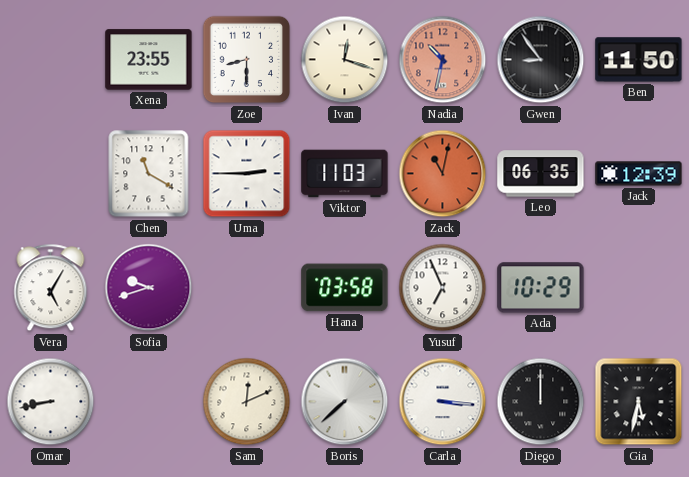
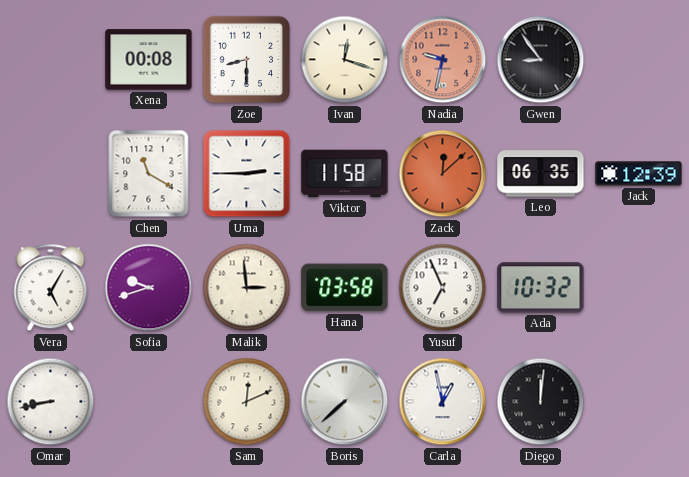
Xena: 23:55 -> 00:08
Nadia: 10:32 -> 9:32
Ben: 11:50 -> none
Viktor: 11:03 -> 11:58
Zack: 11:02 -> 12:08
Malik: none -> 2:59
Ada: 10:29 -> 10:32
Carla: 3:16 -> 12:58
Diego: 12:00 -> 12:01
Gia: 5:32 -> none
